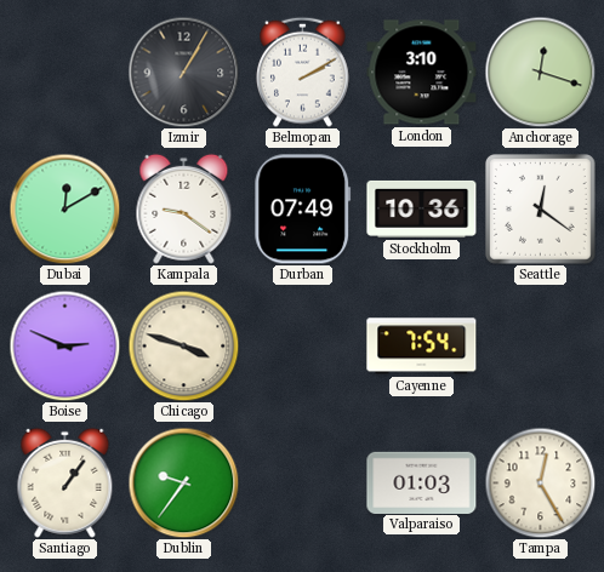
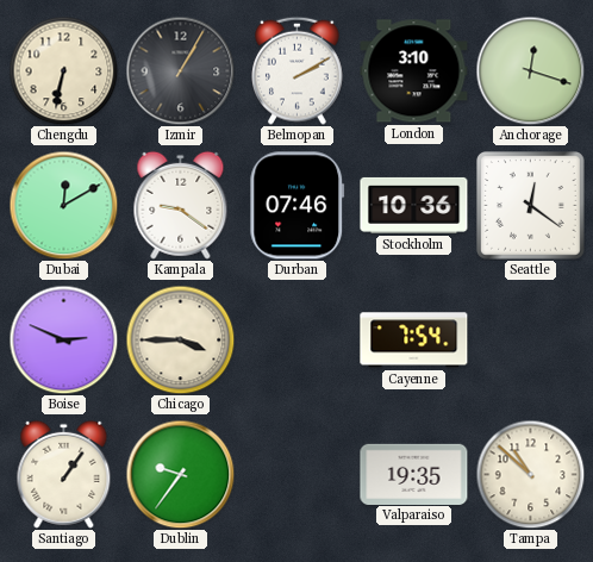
Chengdu: none -> 6:32
Durban: 07:49 -> 07:46
Chicago: 3:48 -> 3:45
Valparaiso: 01:03 -> 19:35
Tampa: 12:25 -> 10:52
